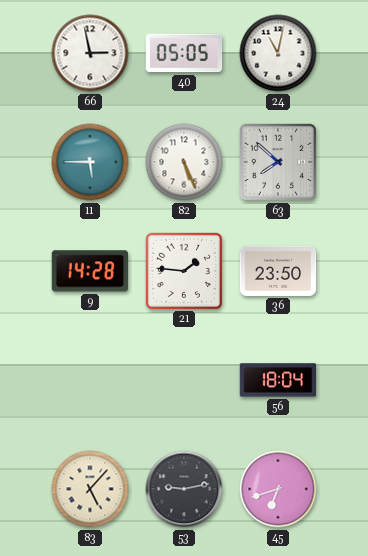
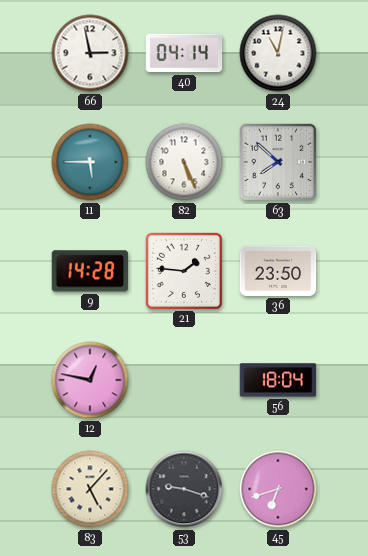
40: 05:05 -> 04:14
12: none -> 12:47
53: 9:13 -> 9:18
